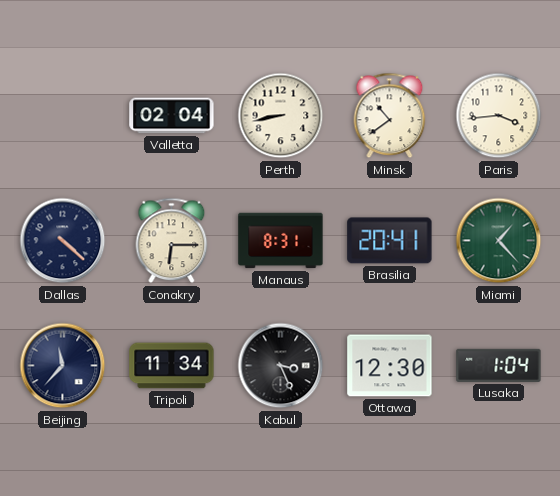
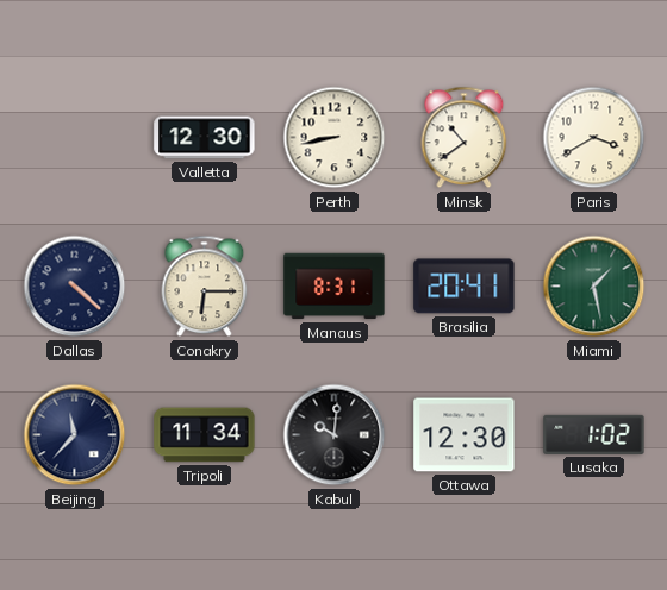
Valletta: 02:04 -> 12:30
Paris: 3:44 -> 3:40
Miami: 1:23 -> 1:28
Kabul: 3:26 -> 10:01
Lusaka: 1:04 -> 1:02
